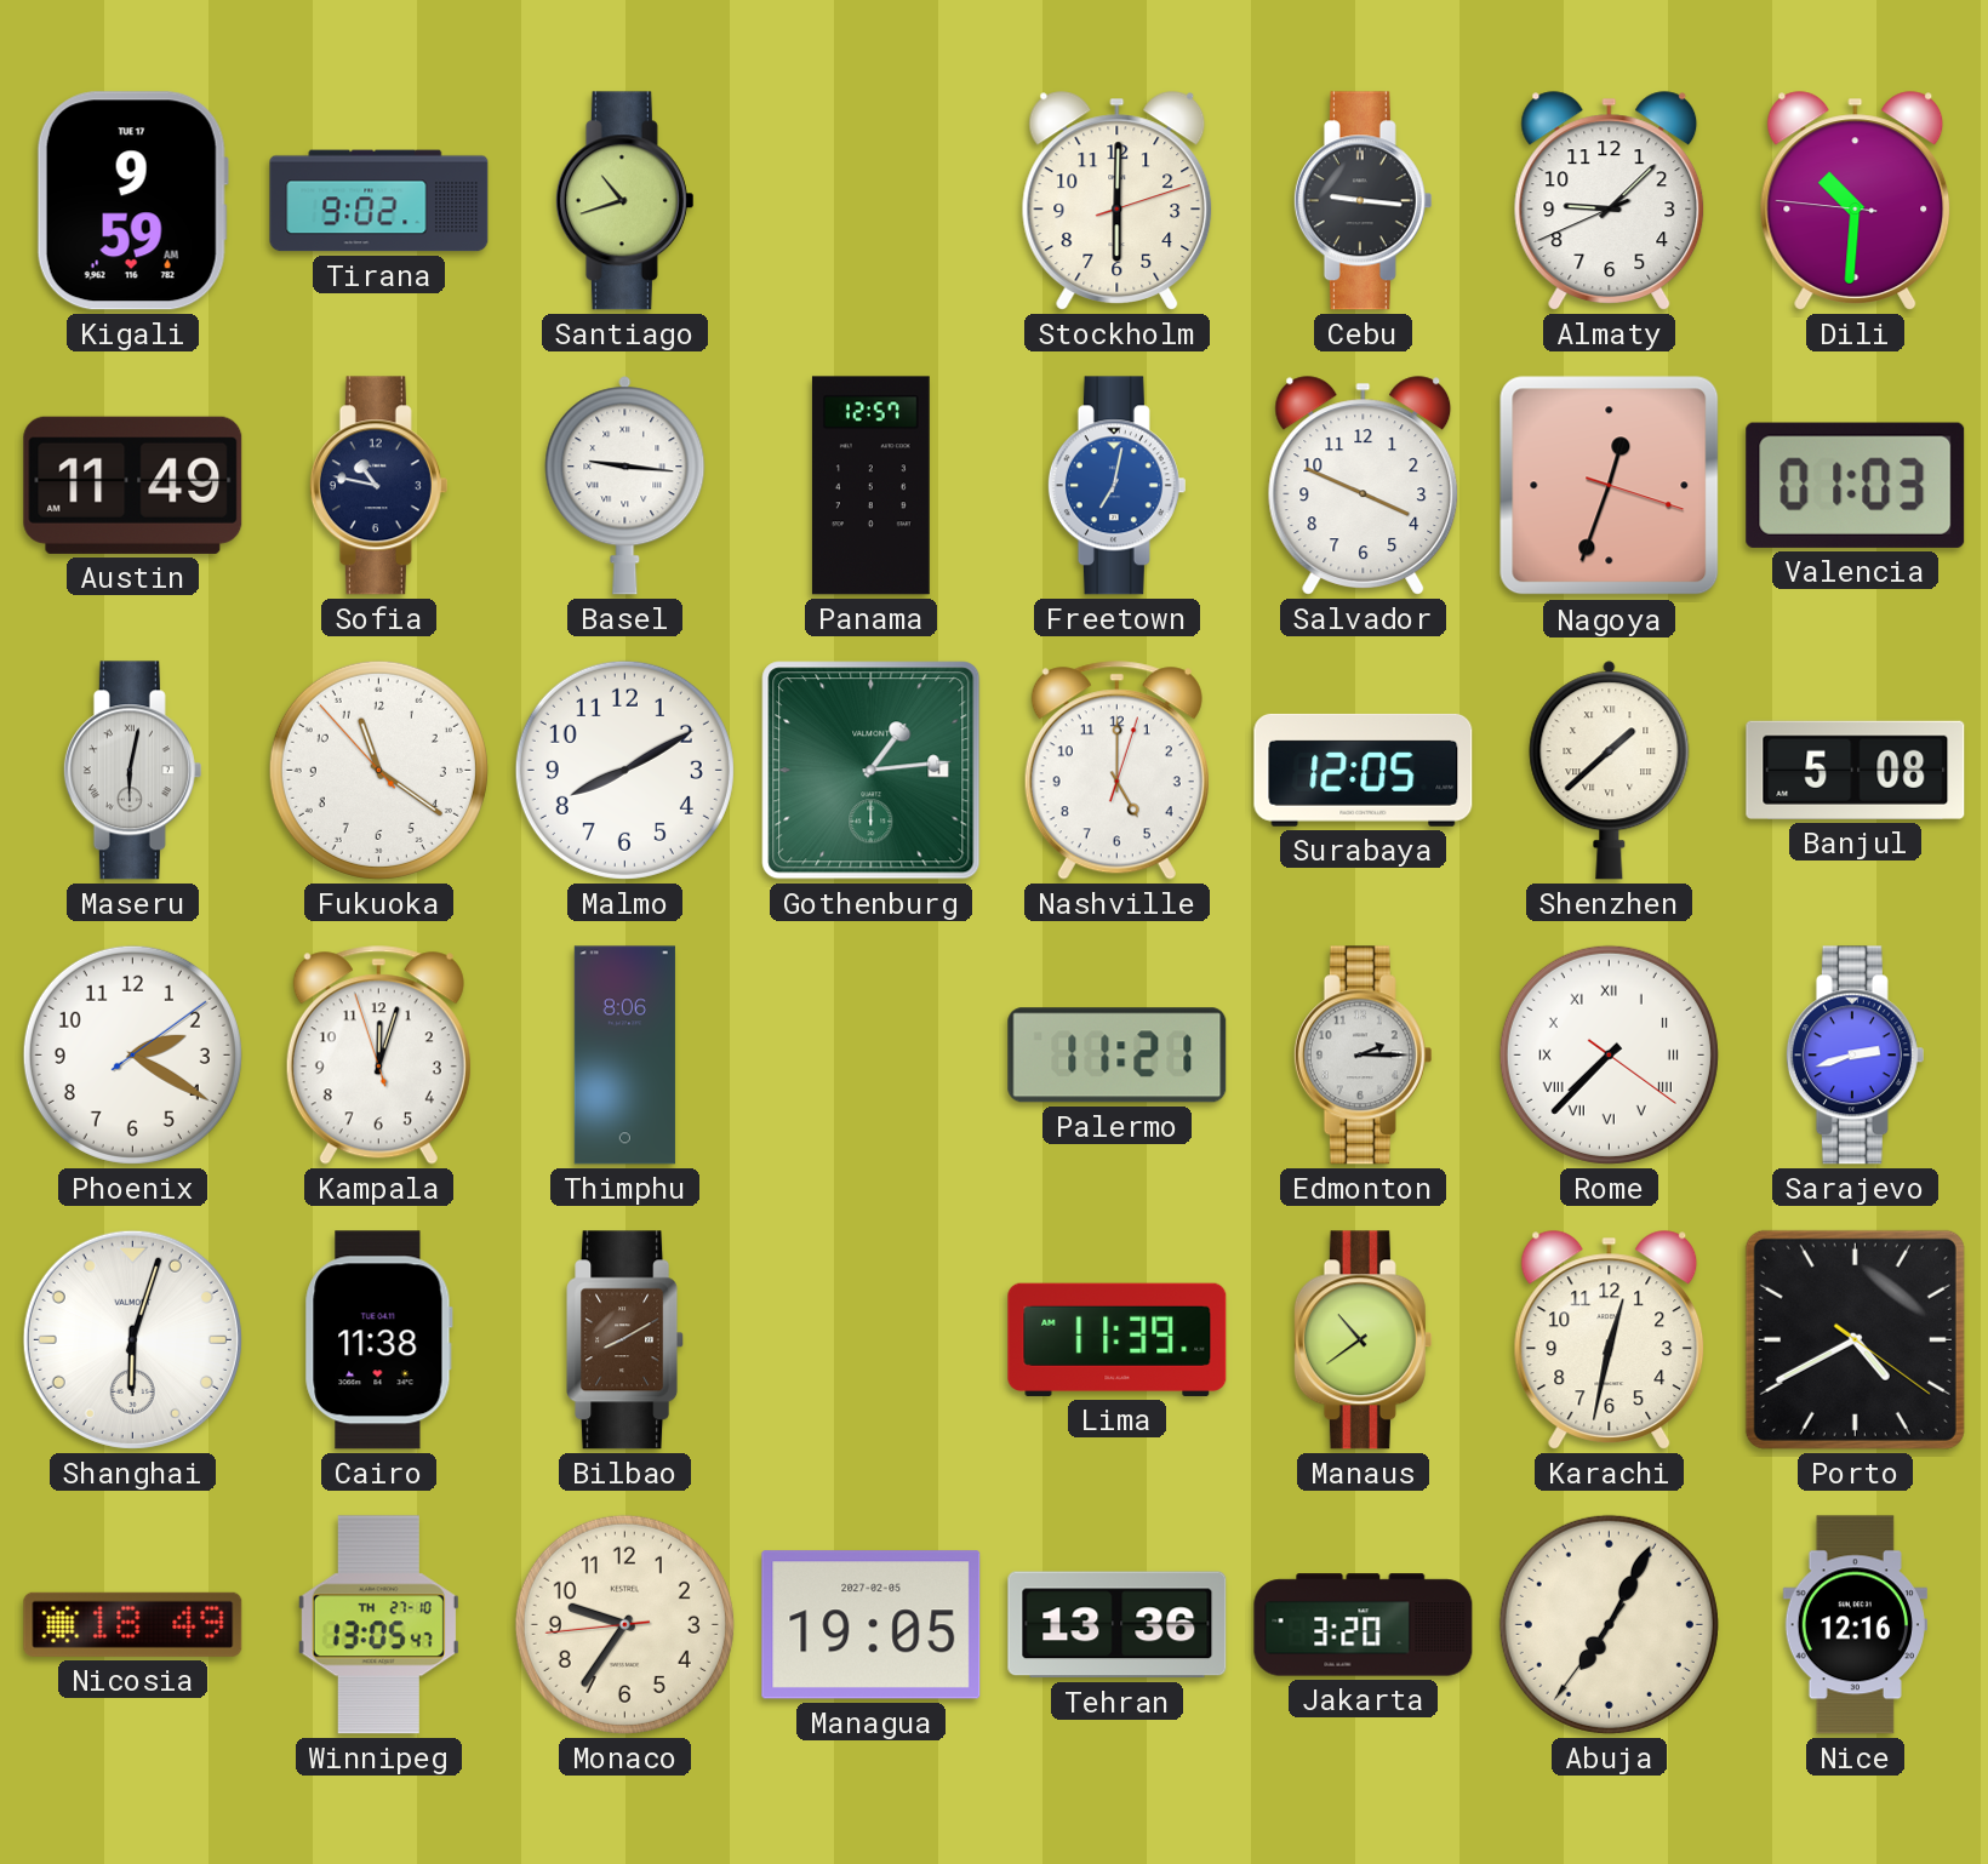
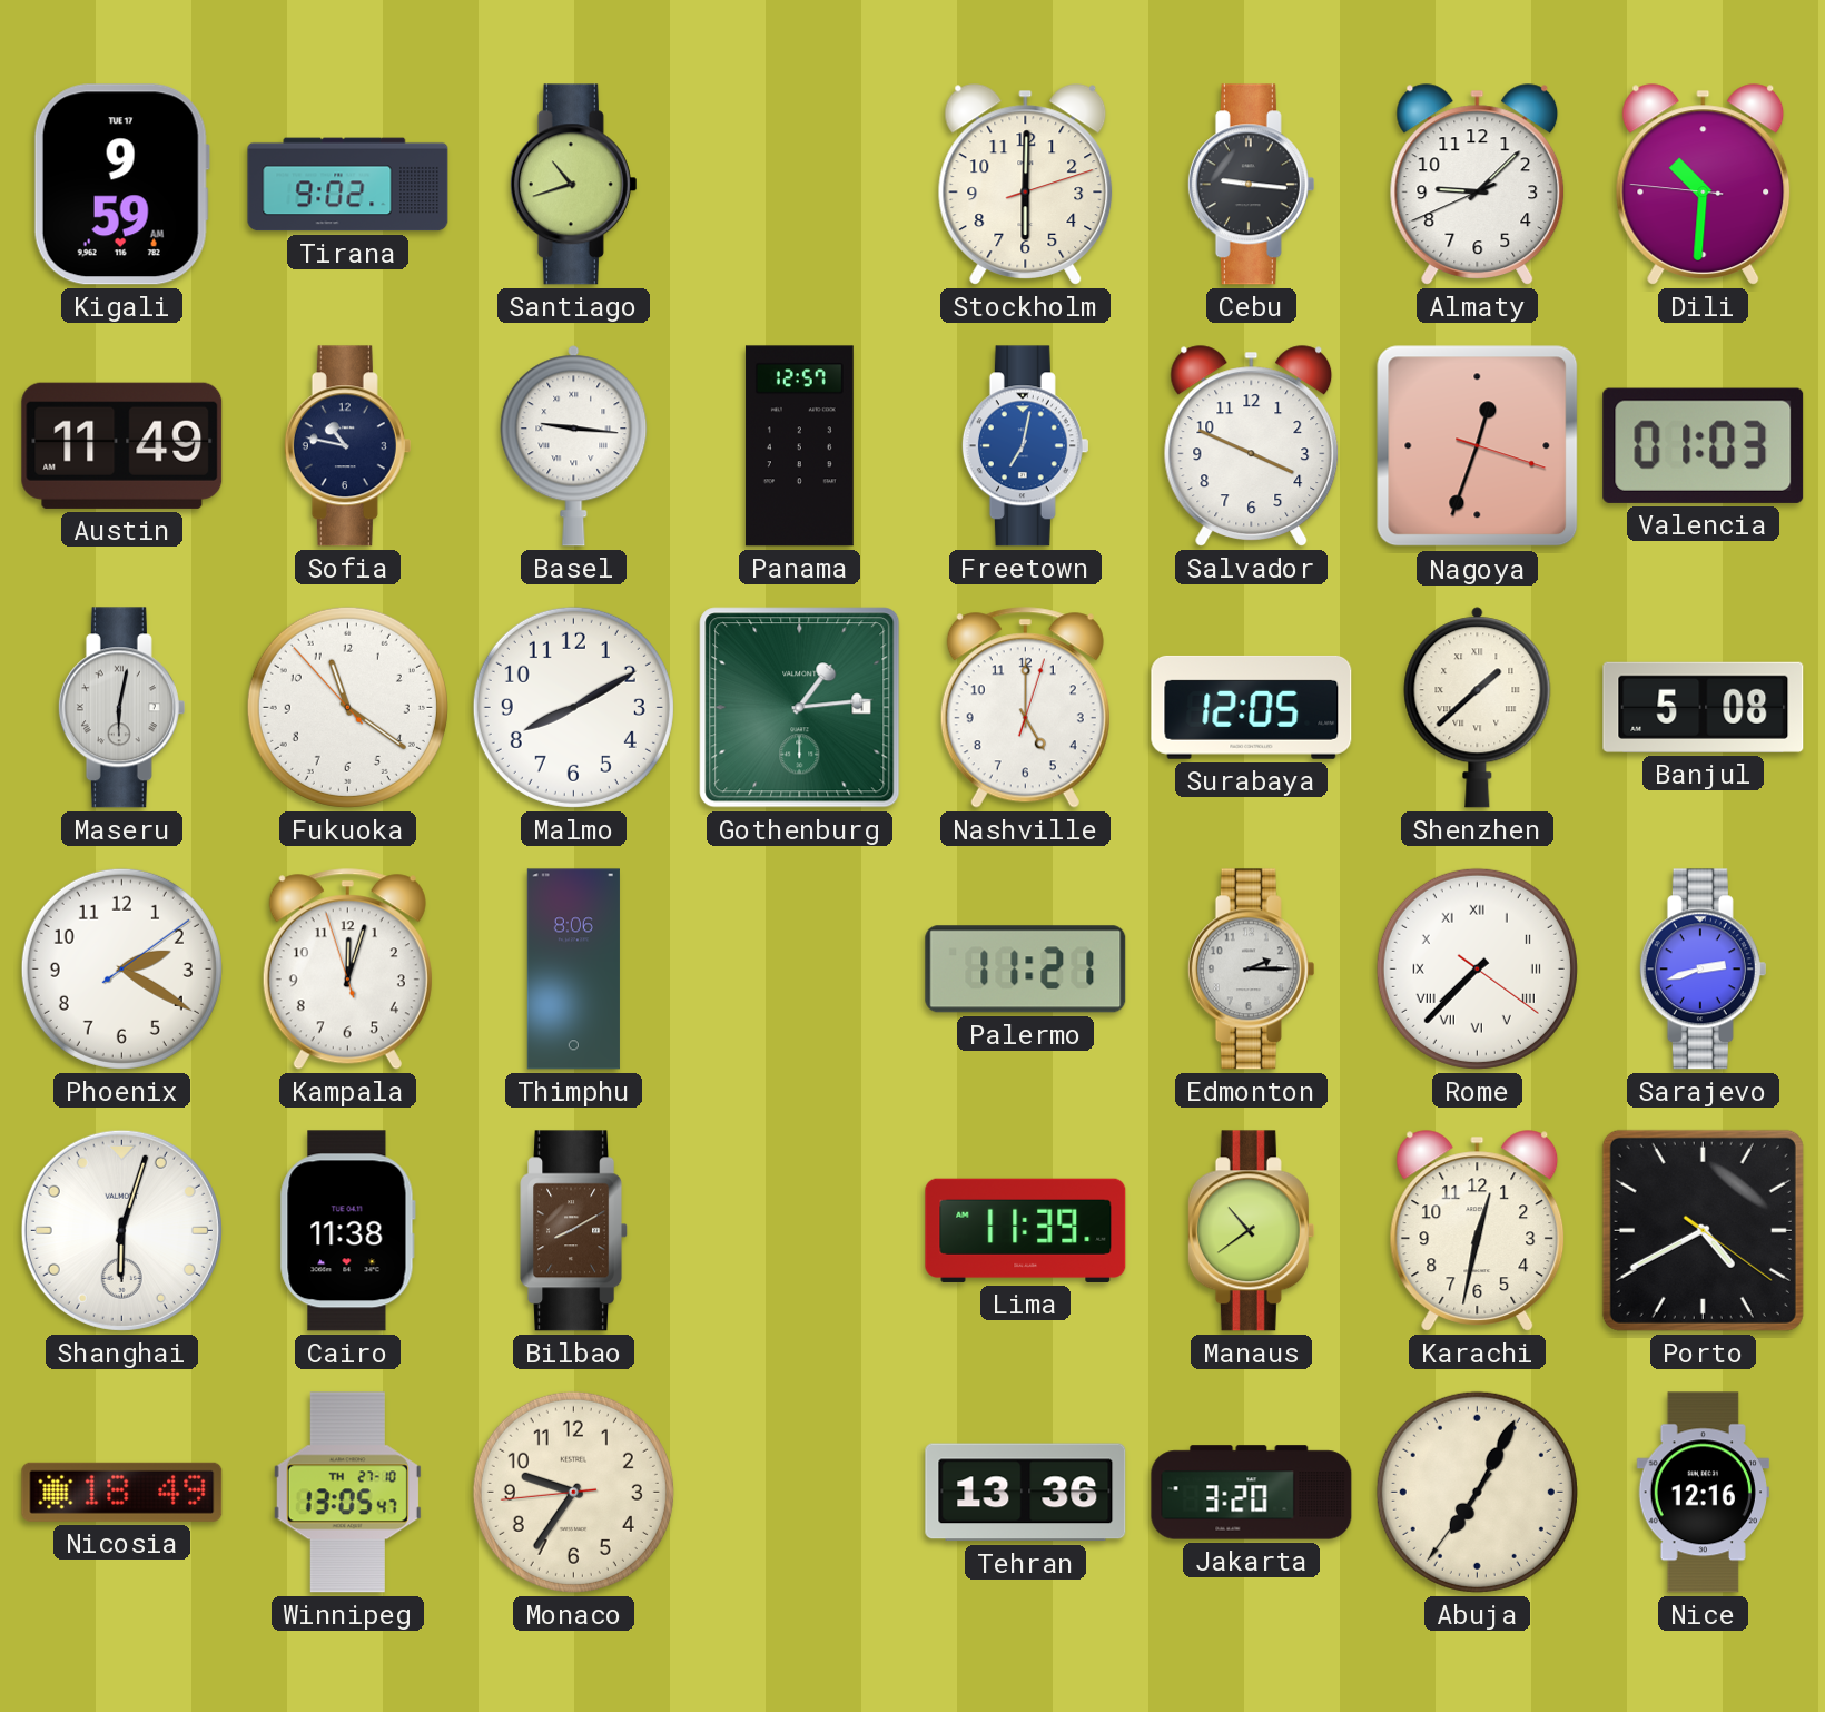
Managua: 19:05 -> none
